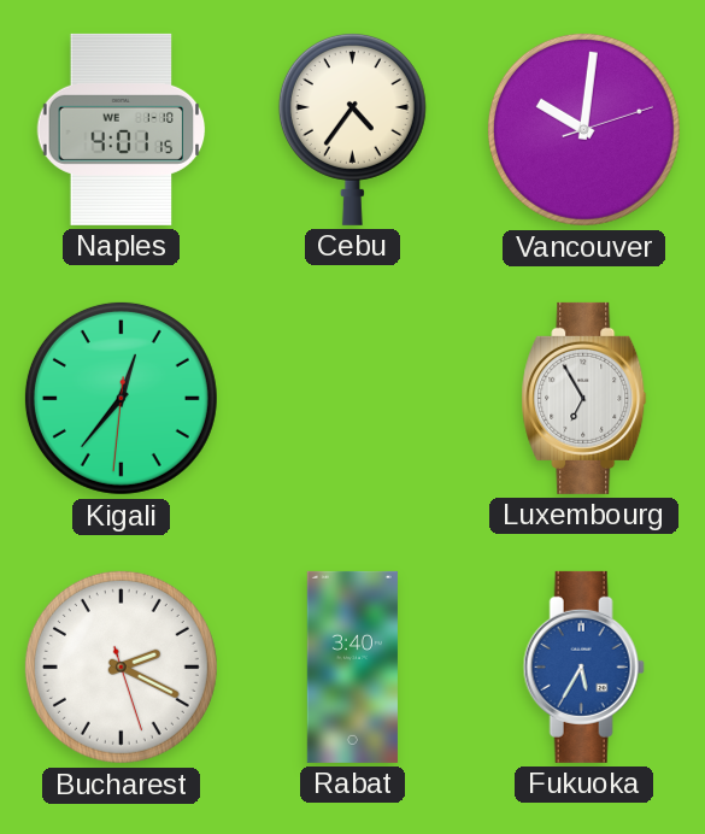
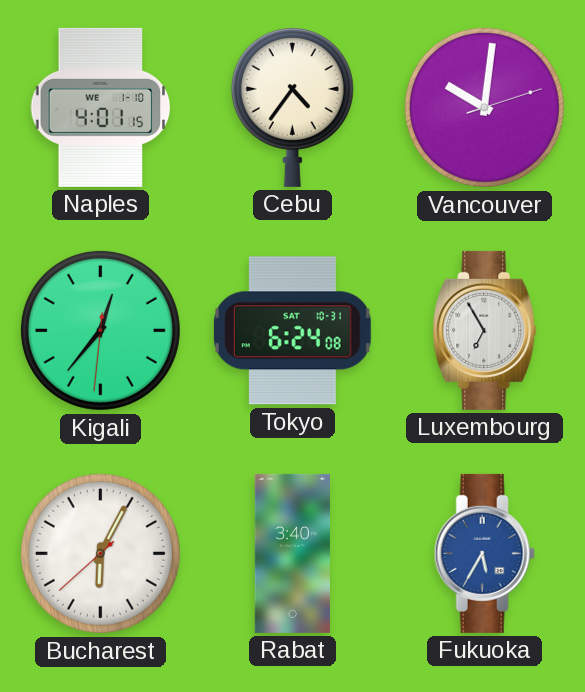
Tokyo: none -> 6:24
Bucharest: 2:19 -> 6:04
